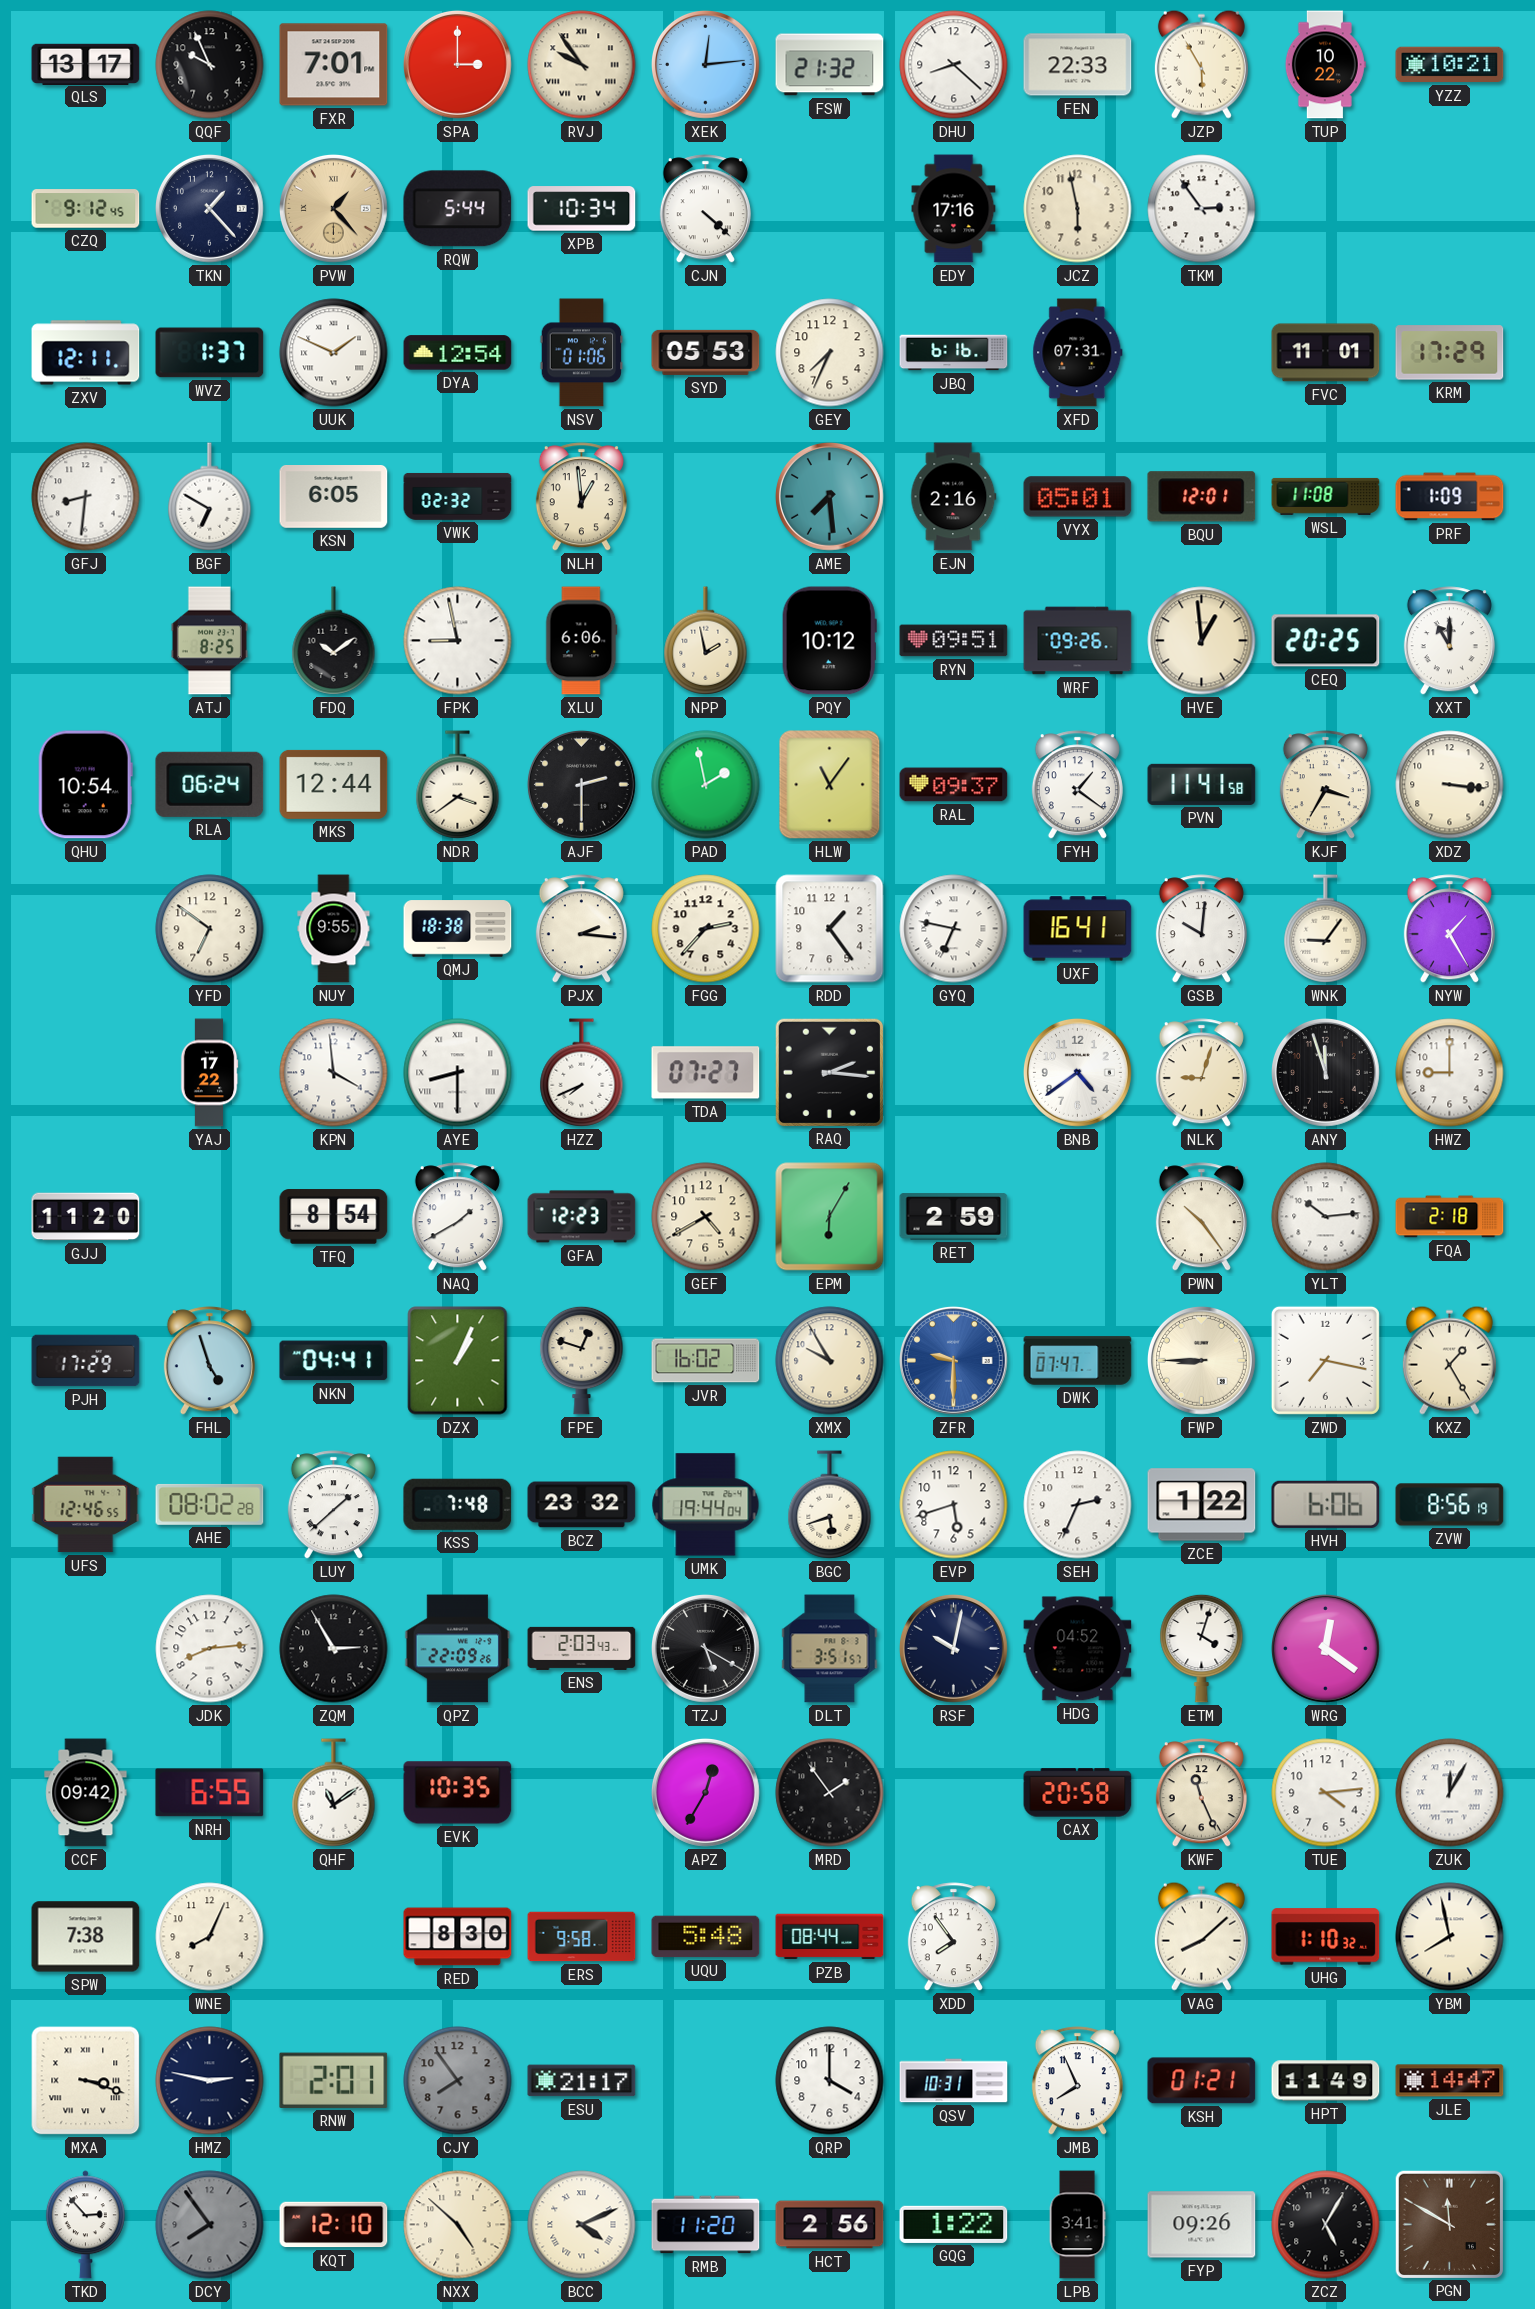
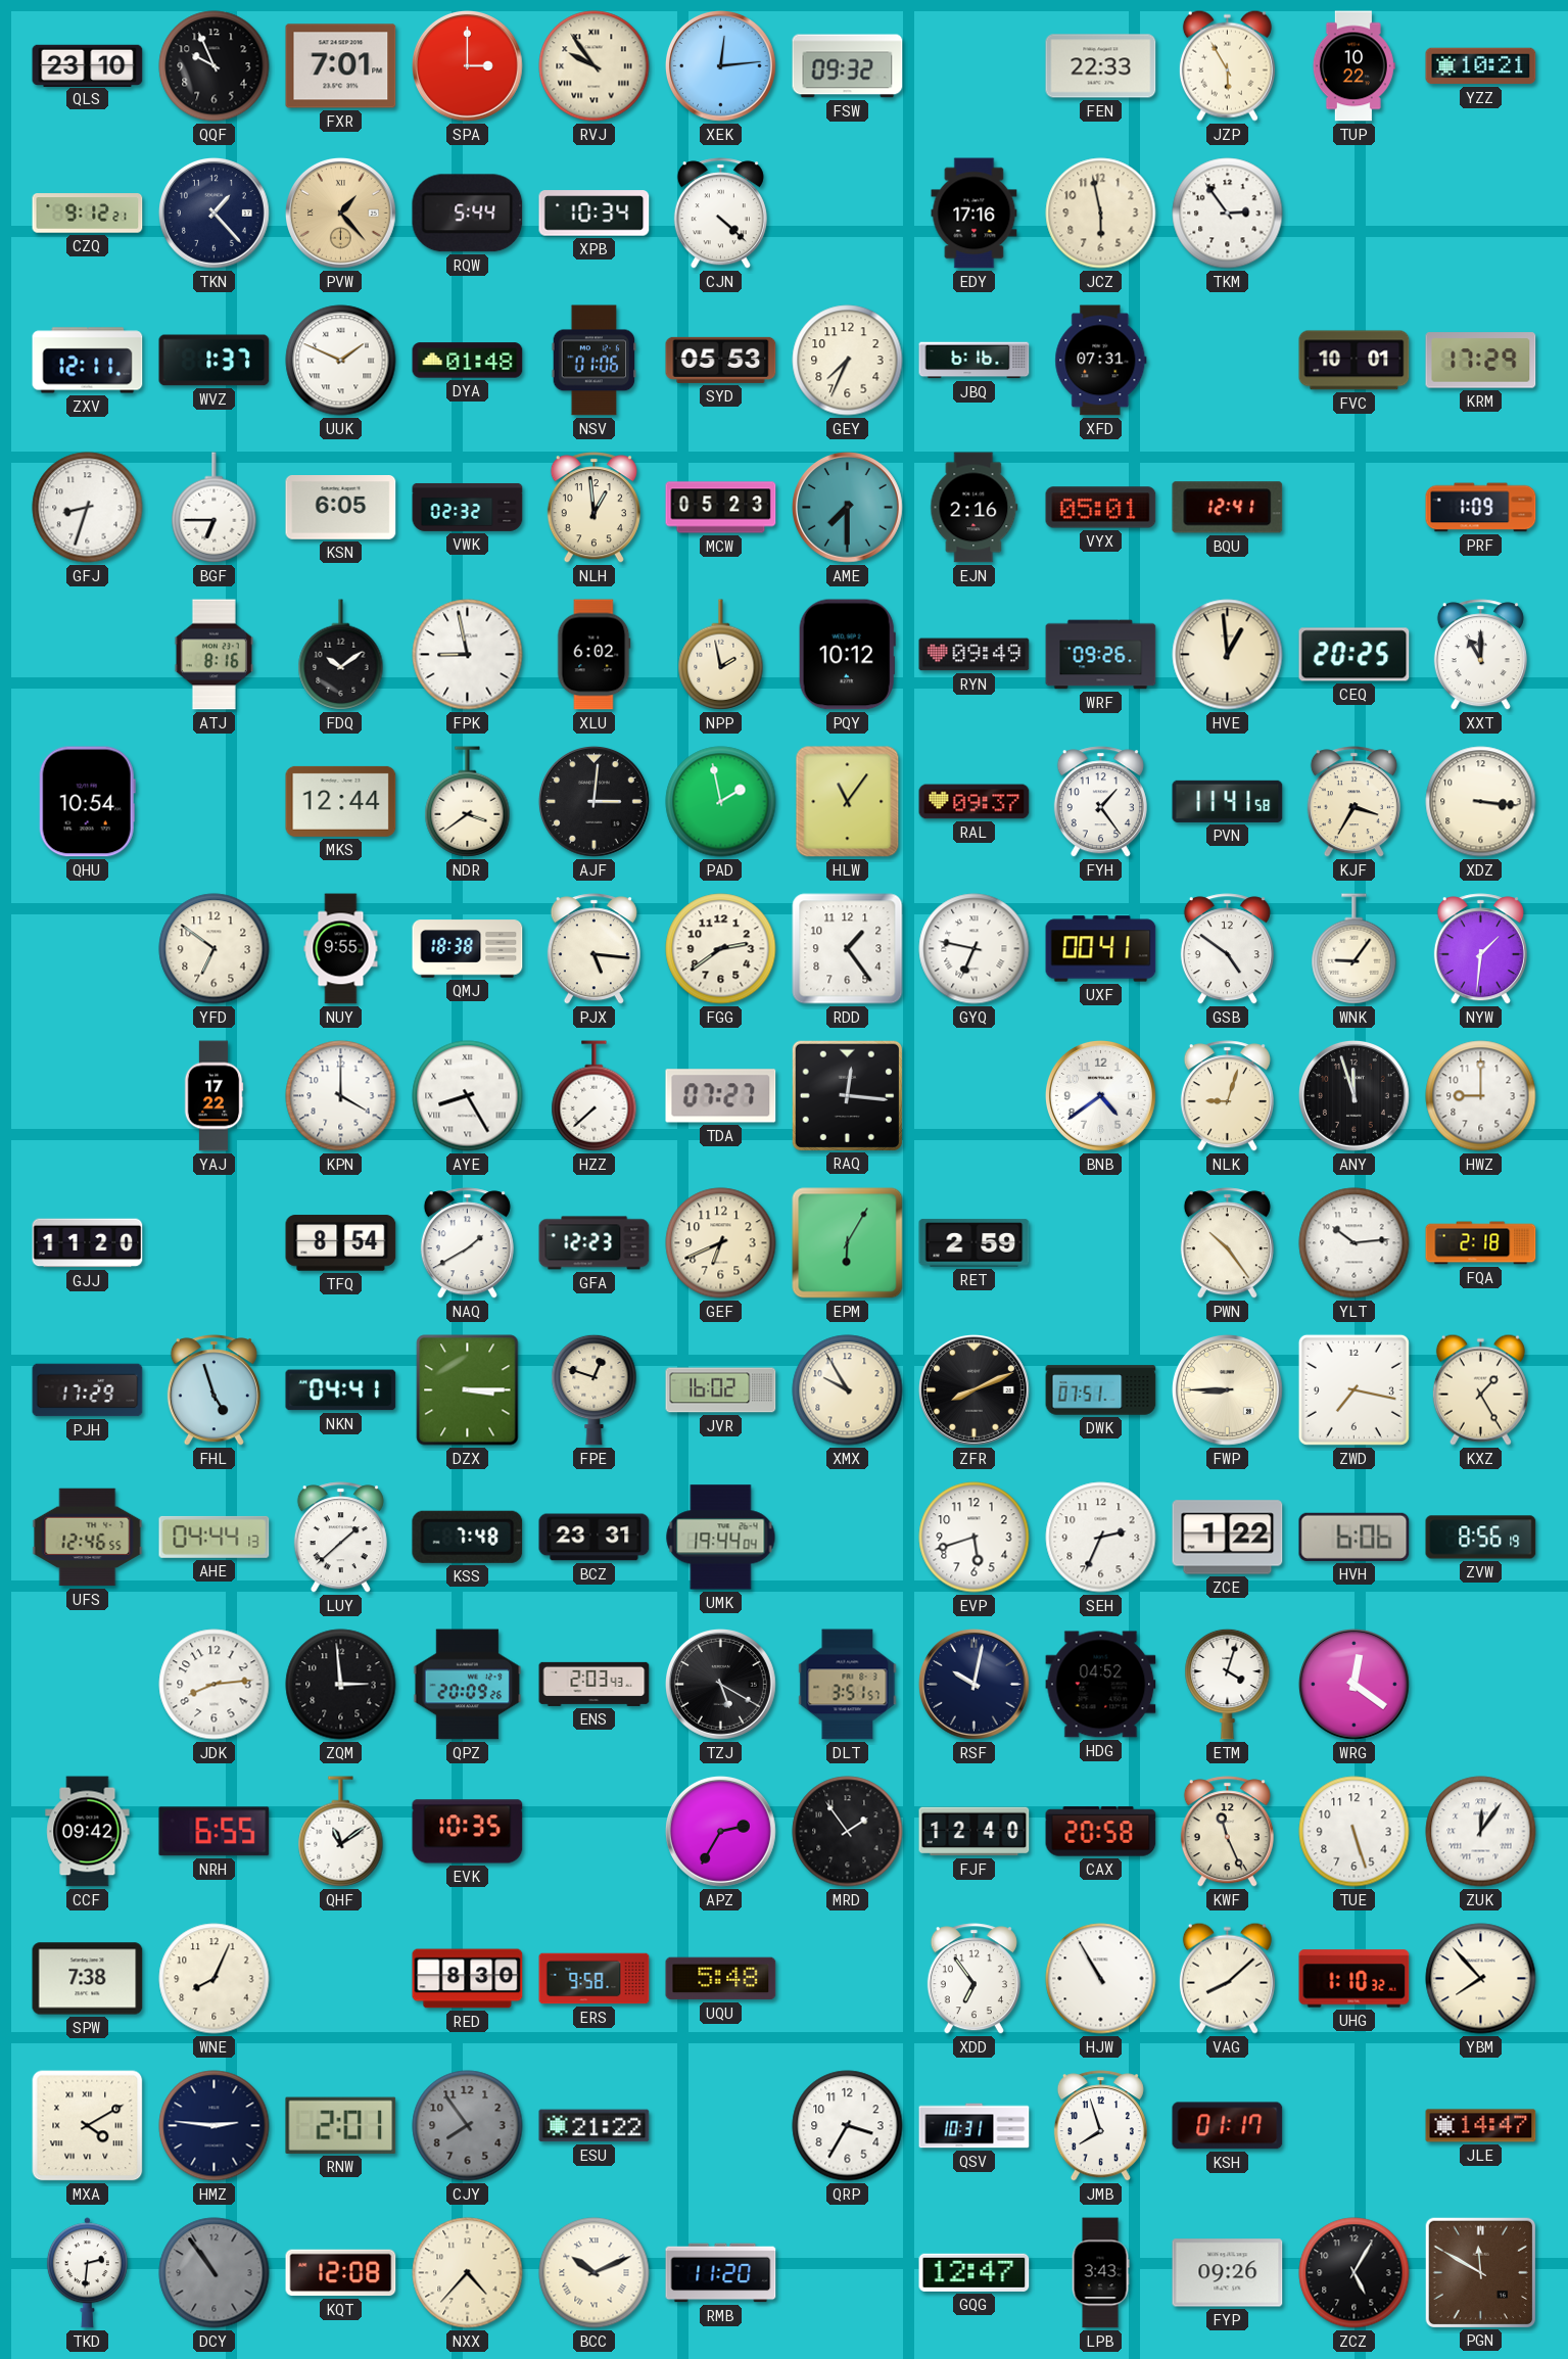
QLS: 13:17 -> 23:10
FSW: 21:32 -> 09:32
DHU: 8:22 -> none
CZQ: 9:12:45 -> 9:12:21
DYA: 12:54 -> 01:48
FVC: 11:01 -> 10:01
GFJ: 8:31 -> 8:33
BGF: 6:50 -> 6:45
MCW: none -> 05:23
AME: 7:29 -> 7:30
BQU: 12:01 -> 12:41
WSL: 11:08 -> none
ATJ: 8:25 -> 8:16
XLU: 6:06 -> 6:02
RYN: 09:51 -> 09:49
RLA: 06:24 -> none
AJF: 2:30 -> 3:01
FYH: 1:21 -> 1:24
PJX: 2:16 -> 5:16
FGG: 2:37 -> 2:39
UXF: 16:41 -> 00:41
GSB: 10:01 -> 4:51
NYW: 1:25 -> 1:31
KPN: 3:59 -> 4:00
AYE: 8:30 -> 8:25
HZZ: 7:41 -> 7:38
RAQ: 2:16 -> 12:16
GEF: 4:40 -> 6:41
DZX: 1:04 -> 3:15
ZFR: 9:30 -> 8:11
ZFR dial: blue -> black
DWK: 07:47 -> 07:51
AHE: 08:02 -> 04:44
BCZ: 23:32 -> 23:31
BGC: 5:42 -> none
ZQM: 2:55 -> 2:59
QPZ: 22:09 -> 20:09
APZ: 12:35 -> 2:35
FJF: none -> 12:40
TUE: 4:14 -> 5:27
ZUK: 12:05 -> 12:06
PZB: 08:44 -> none
XDD: 7:54 -> 6:54
HJW: none -> 10:55
YBM: 7:58 -> 7:53
MXA: 3:18 -> 4:10
HMZ: 2:47 -> 2:46
ESU: 21:17 -> 21:22
QRP: 4:00 -> 3:35
JMB: 7:56 -> 7:57
KSH: 01:21 -> 01:17
HPT: 11:49 -> none
TKD: 2:53 -> 2:31
DCY: 7:54 -> 10:54
KQT: 12:10 -> 12:08
NXX: 4:52 -> 4:37
BCC: 4:11 -> 10:11
HCT: 2:56 -> none
GQG: 1:22 -> 12:47
LPB: 3:41 -> 3:43
